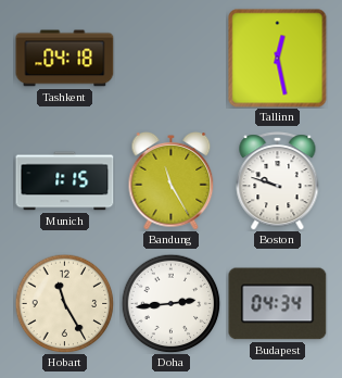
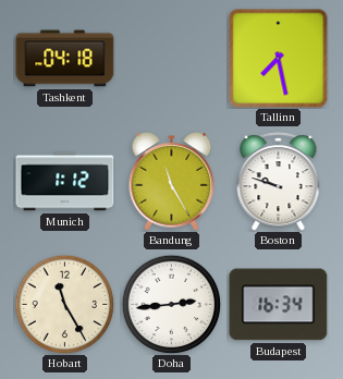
Tallinn: 12:28 -> 7:28
Munich: 1:15 -> 1:12
Budapest: 04:34 -> 16:34
